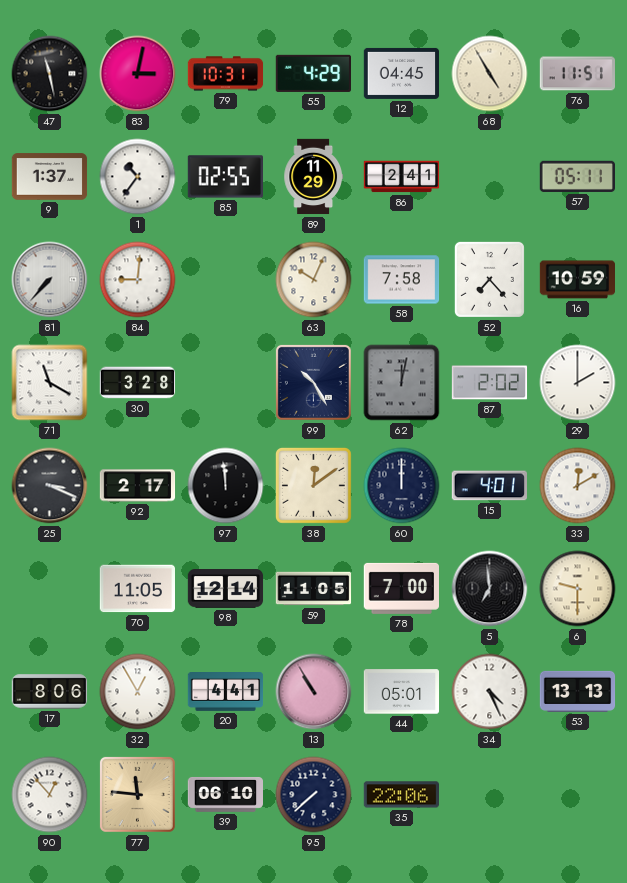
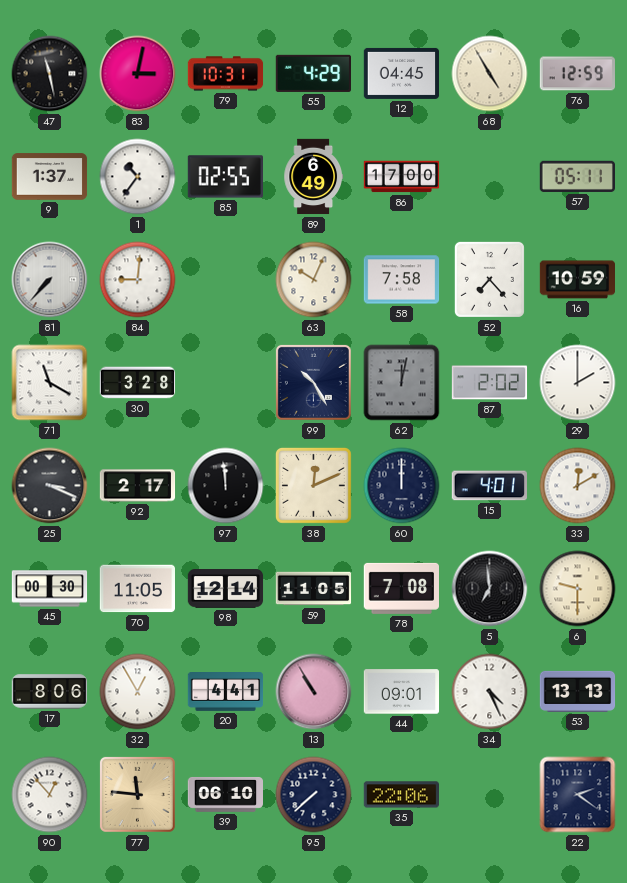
76: 11:51 -> 12:59
89: 11:29 -> 6:49
86: 2:41 -> 17:00
38: 12:09 -> 12:11
45: none -> 00:30
78: 7:00 -> 7:08
44: 05:01 -> 09:01
22: none -> 2:21
